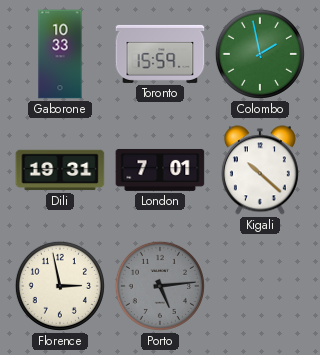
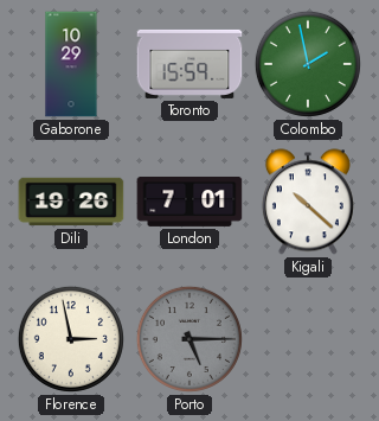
Gaborone: 10:33 -> 10:29
Dili: 19:31 -> 19:26
Porto: 5:14 -> 5:15
